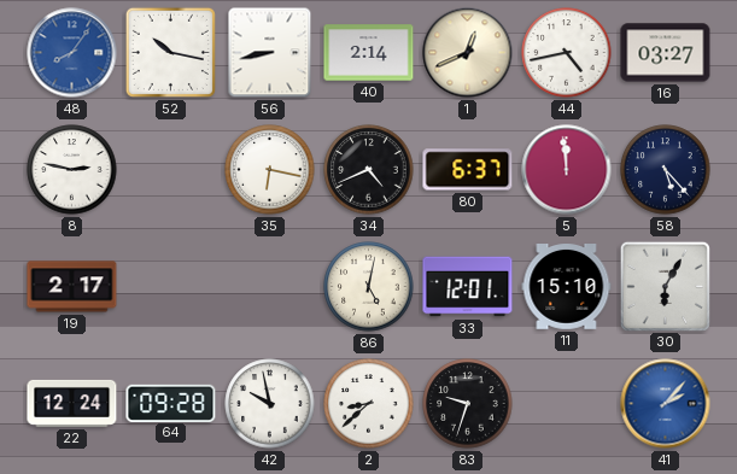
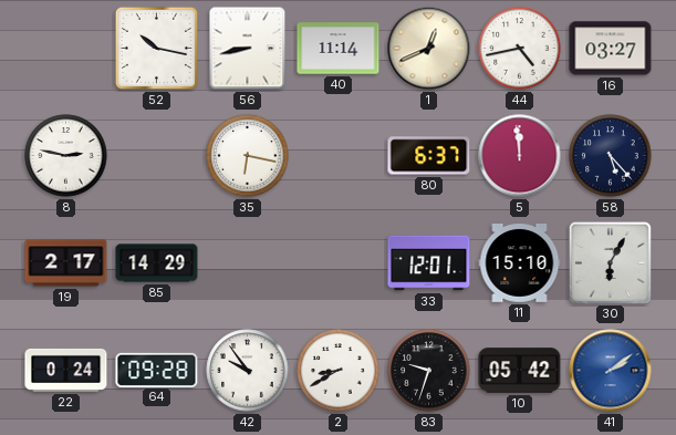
48: 8:06 -> none
40: 2:14 -> 11:14
34: 4:41 -> none
85: none -> 14:29
86: 5:02 -> none
22: 12:24 -> 0:24
42: 9:58 -> 9:54
2: 8:38 -> 8:40
10: none -> 05:42
41: 2:07 -> 2:09
